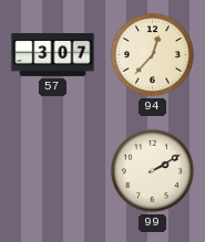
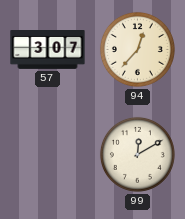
99: 2:10 -> 12:10
